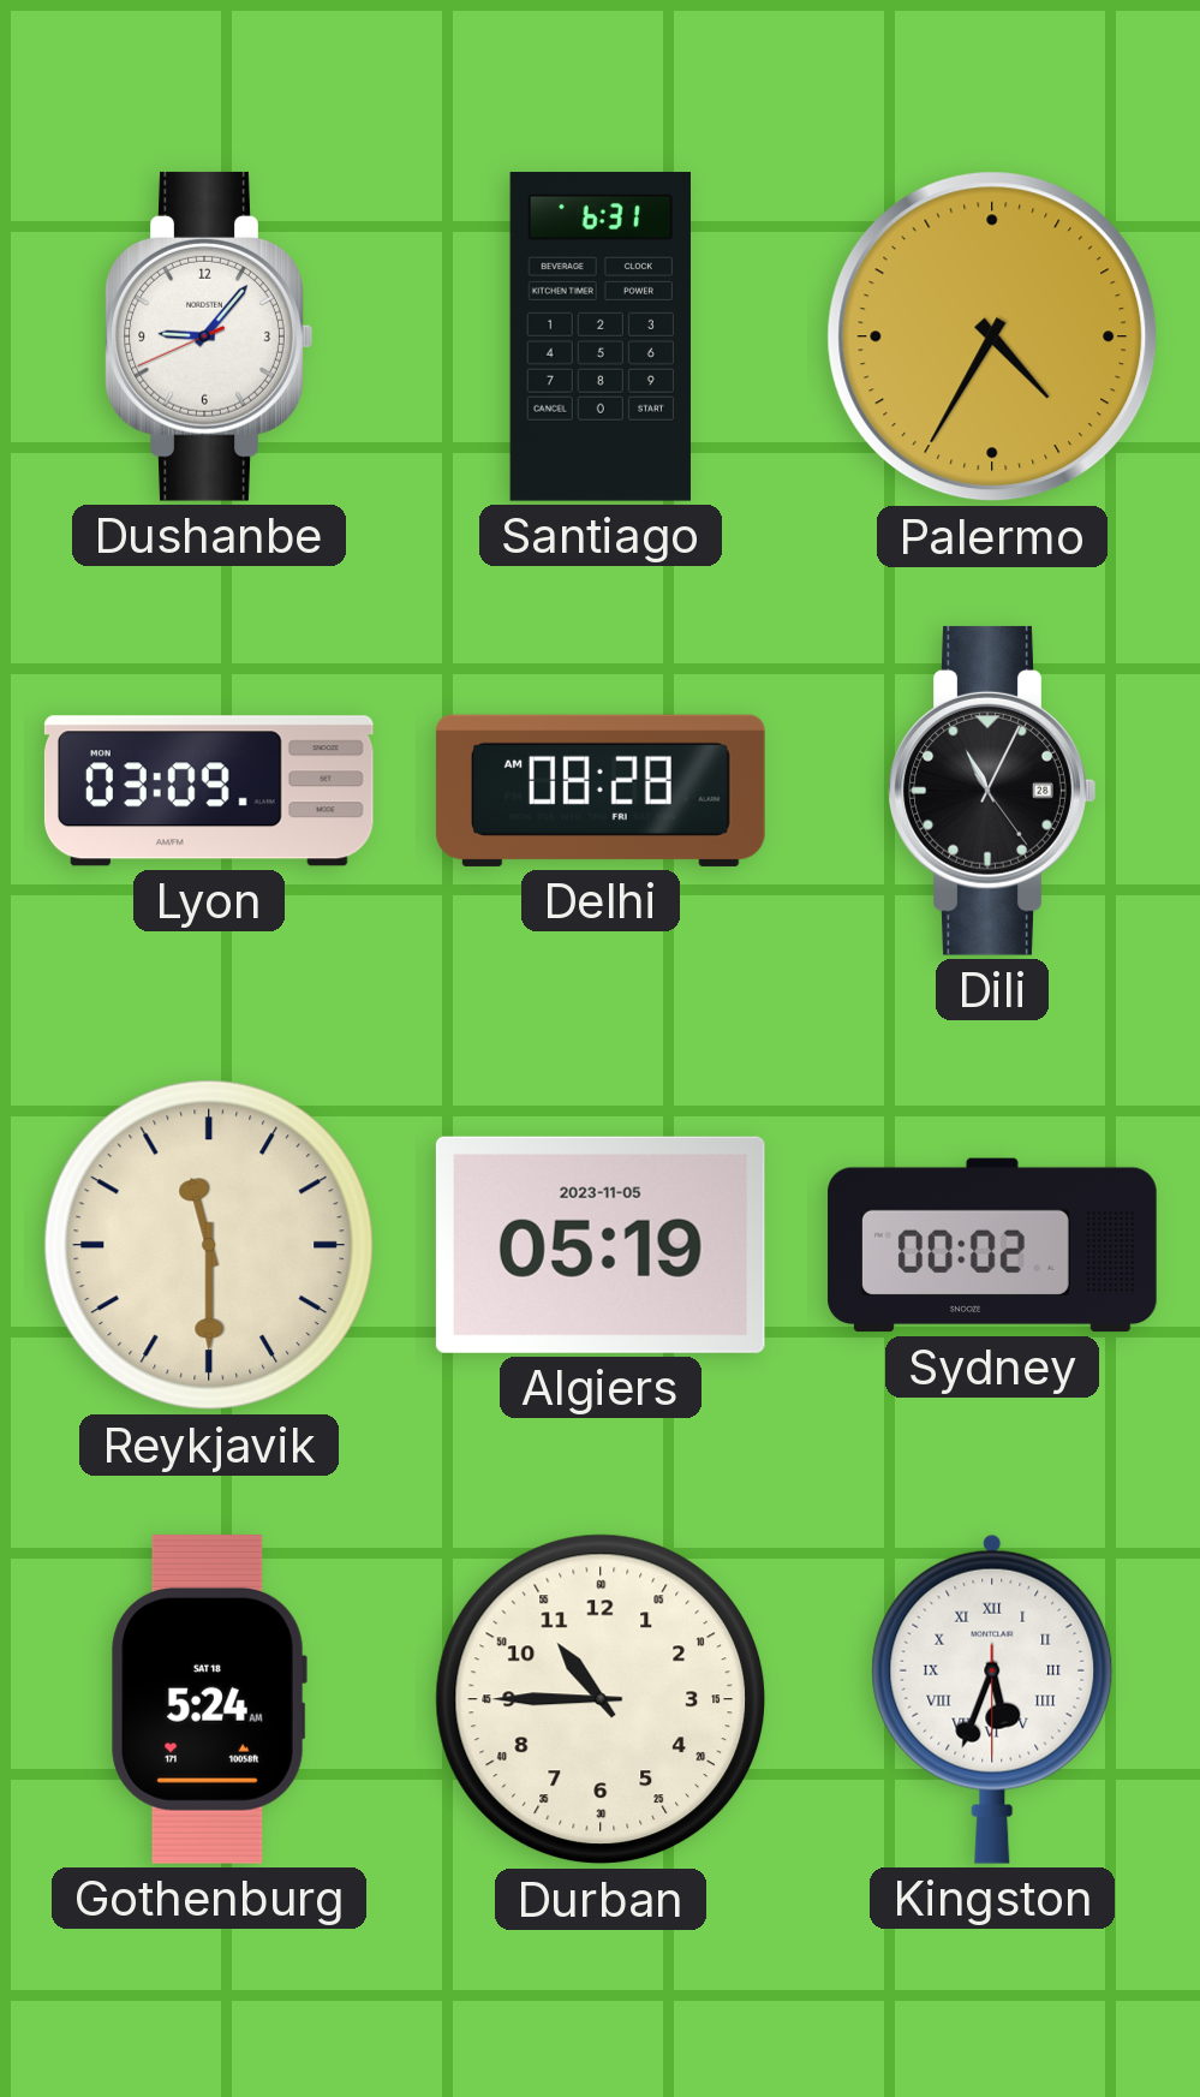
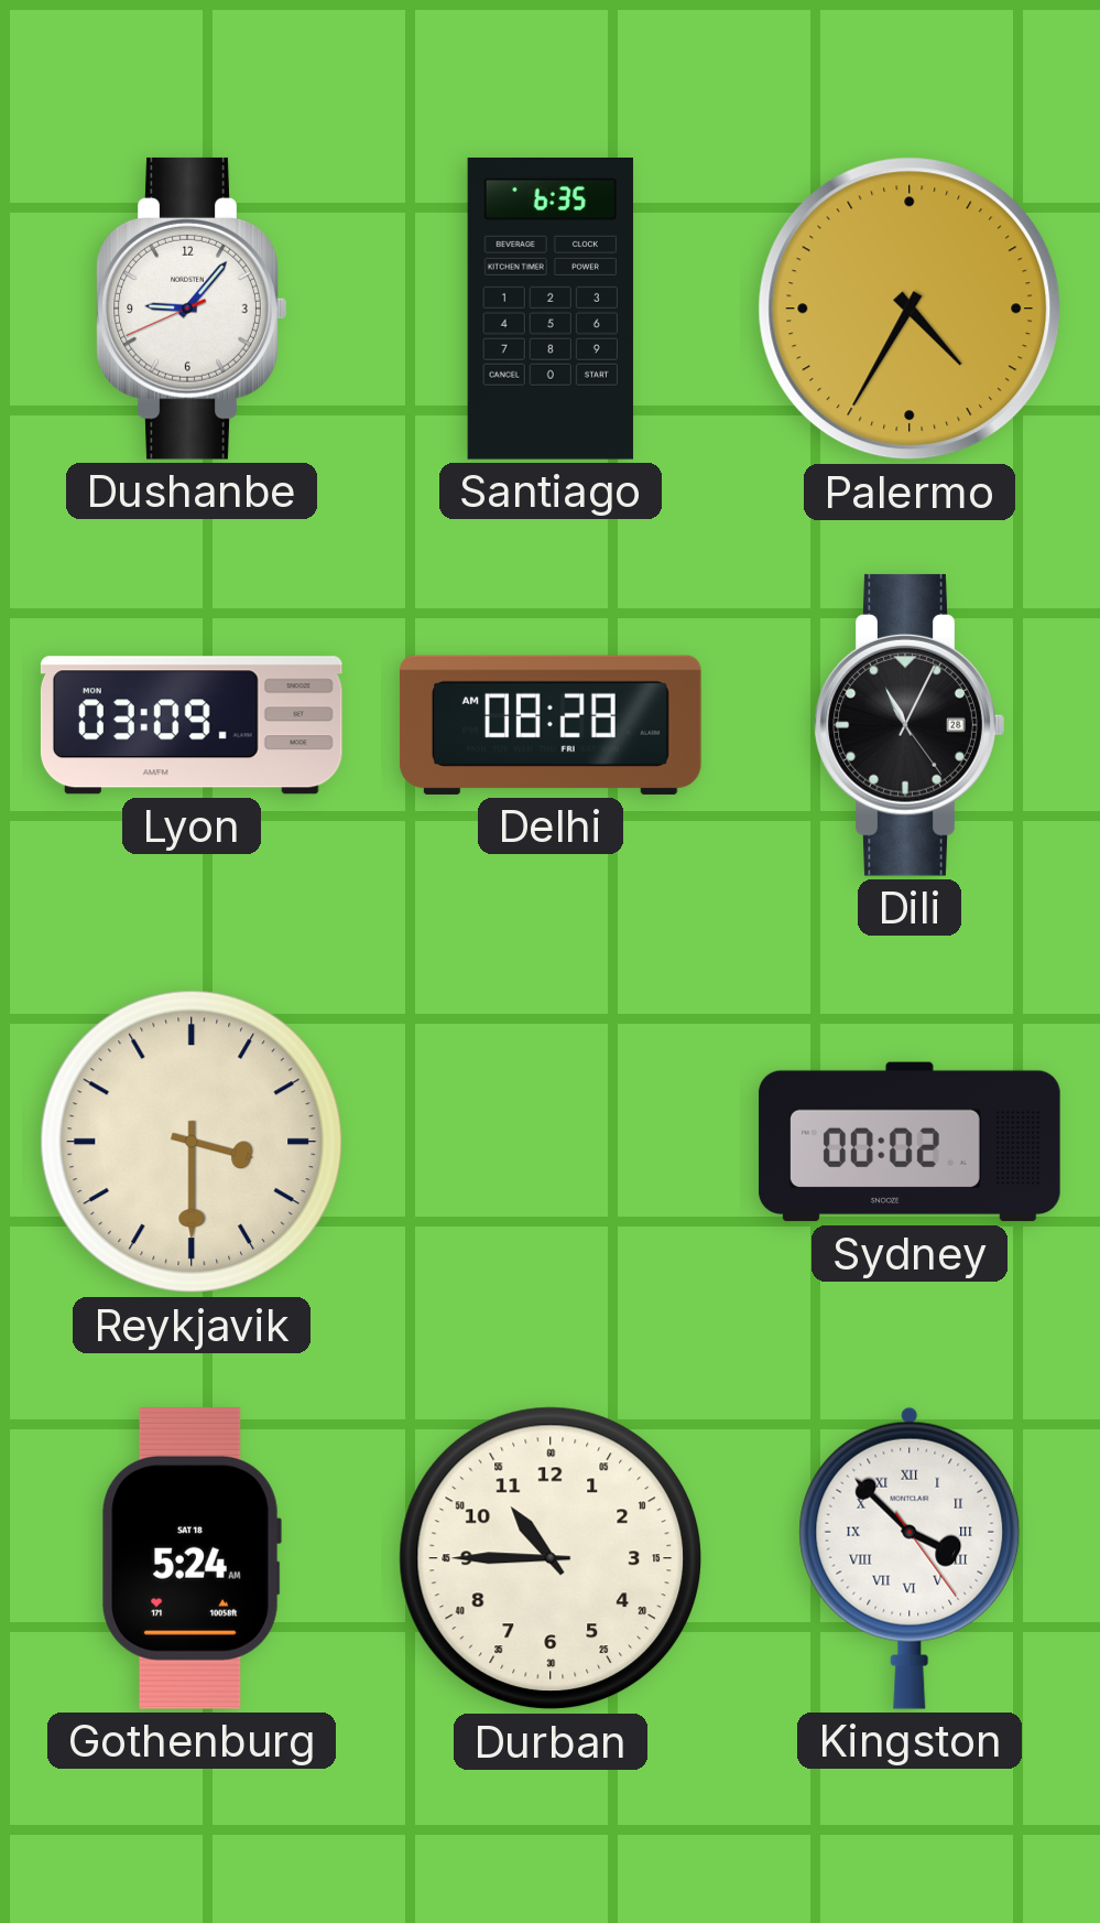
Santiago: 6:31 -> 6:35
Reykjavik: 11:30 -> 3:30
Algiers: 05:19 -> none
Kingston: 5:33 -> 3:52
